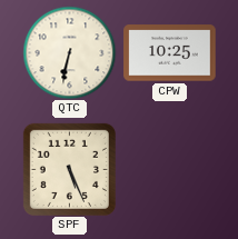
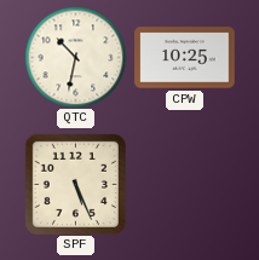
QTC: 6:32 -> 10:32
